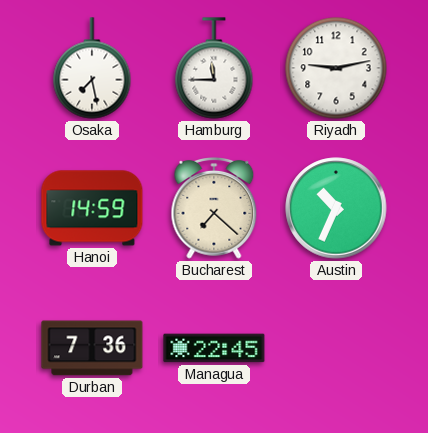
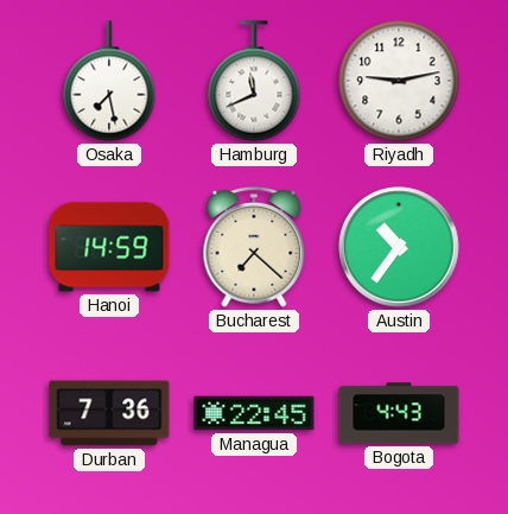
Hamburg: 11:45 -> 11:41
Austin: 10:34 -> 10:36
Bogota: none -> 4:43
